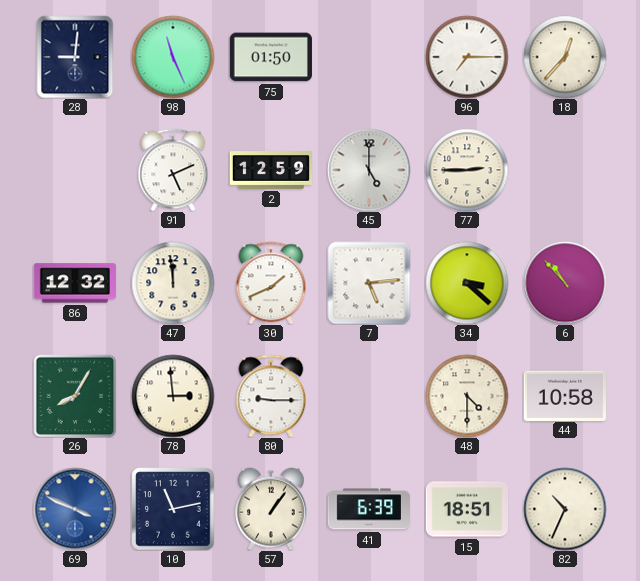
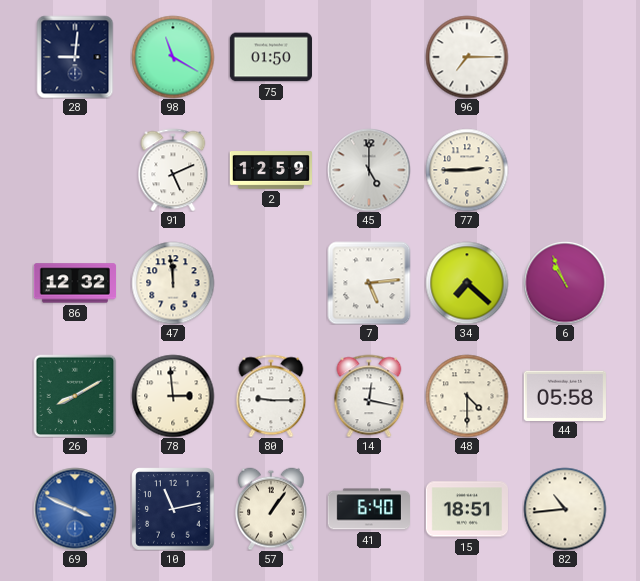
98: 11:26 -> 11:20
18: 12:37 -> none
30: 1:41 -> none
34: 3:22 -> 7:22
6: 10:53 -> 10:56
26: 8:05 -> 8:10
14: none -> 12:17
44: 10:58 -> 05:58
41: 6:39 -> 6:40
82: 10:34 -> 10:44
